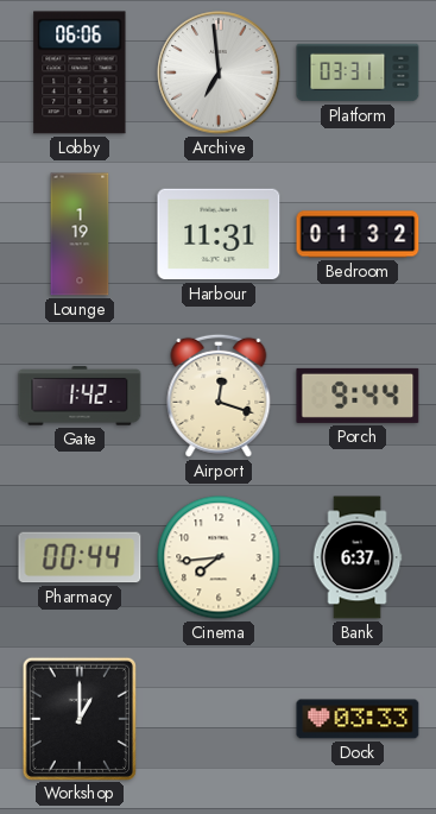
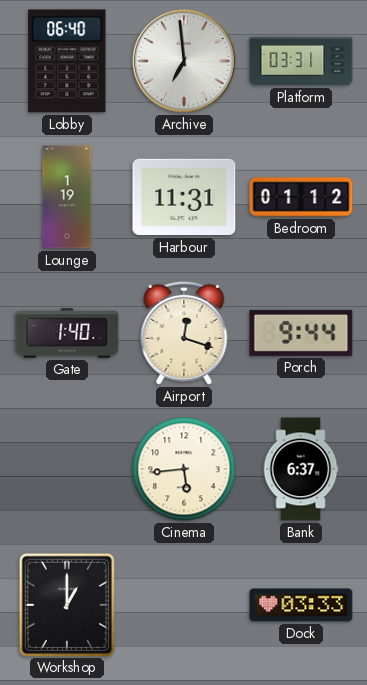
Lobby: 06:06 -> 06:40
Bedroom: 01:32 -> 01:12
Gate: 1:42 -> 1:40
Pharmacy: 00:44 -> none
Cinema: 7:44 -> 5:44
